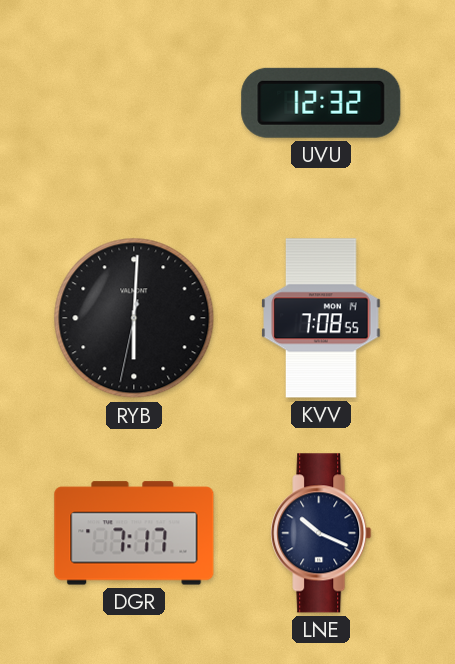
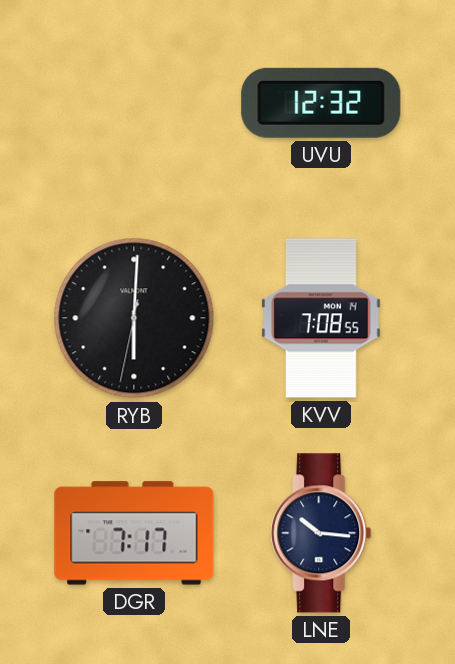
LNE: 10:19 -> 10:16
